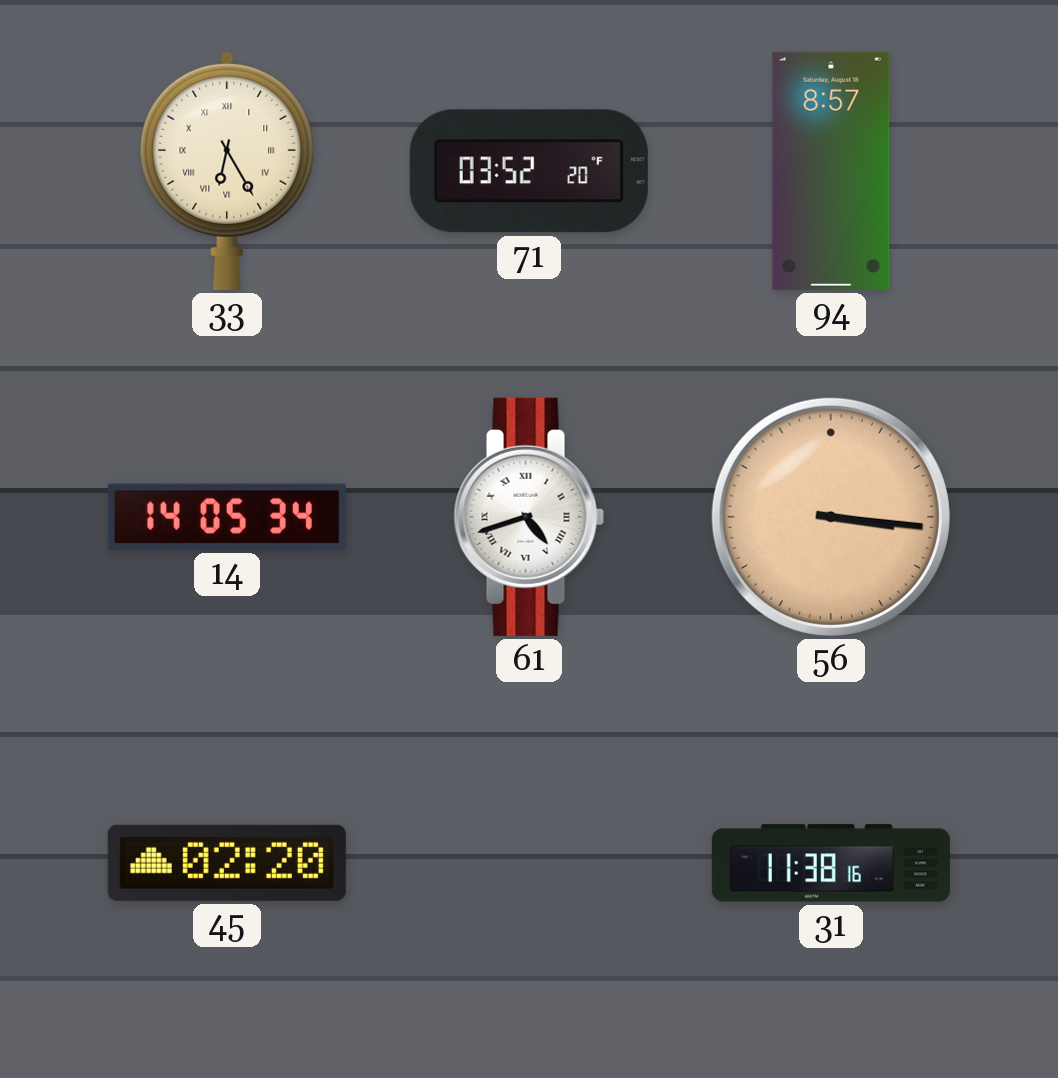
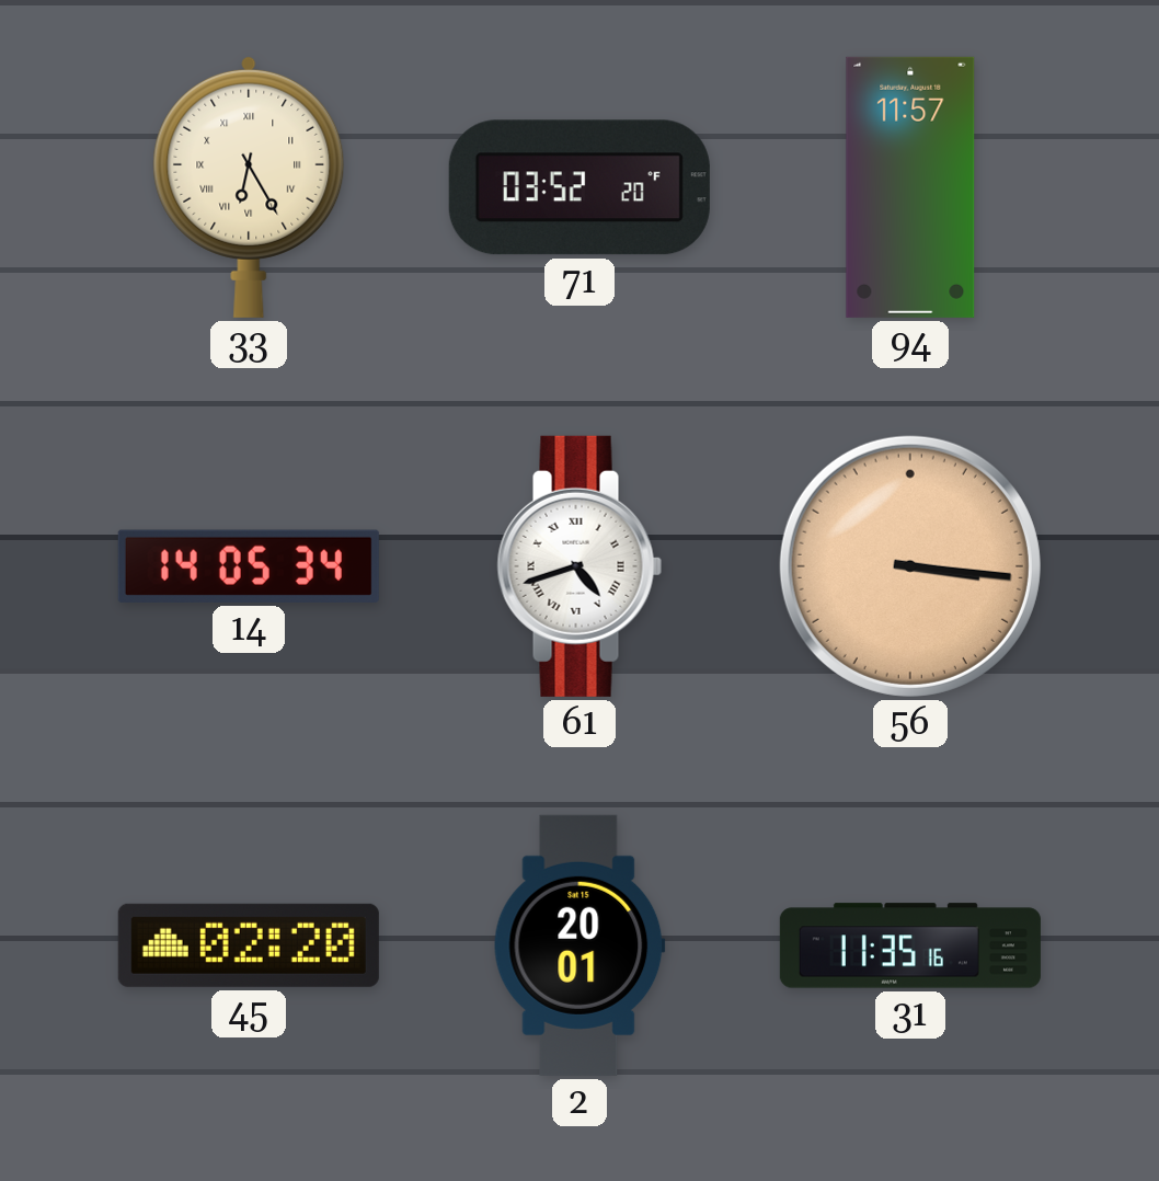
94: 8:57 -> 11:57
2: none -> 20:01
31: 11:38 -> 11:35
